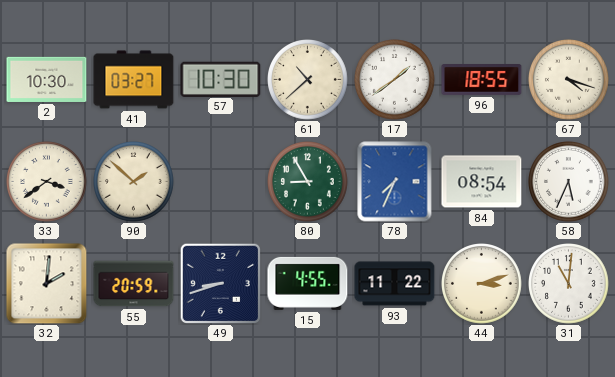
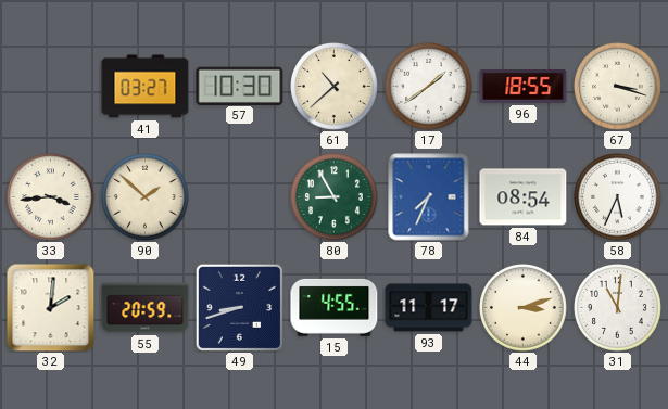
2: 10:30 -> none
67: 4:18 -> 3:18
33: 3:39 -> 3:44
93: 11:22 -> 11:17
